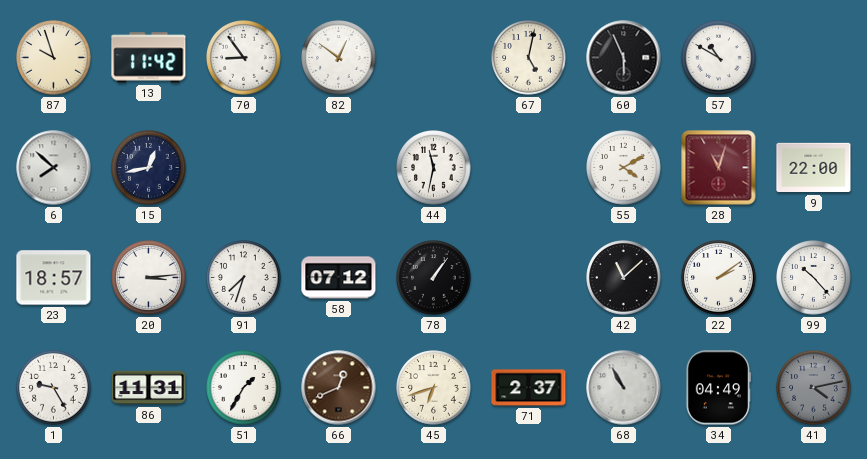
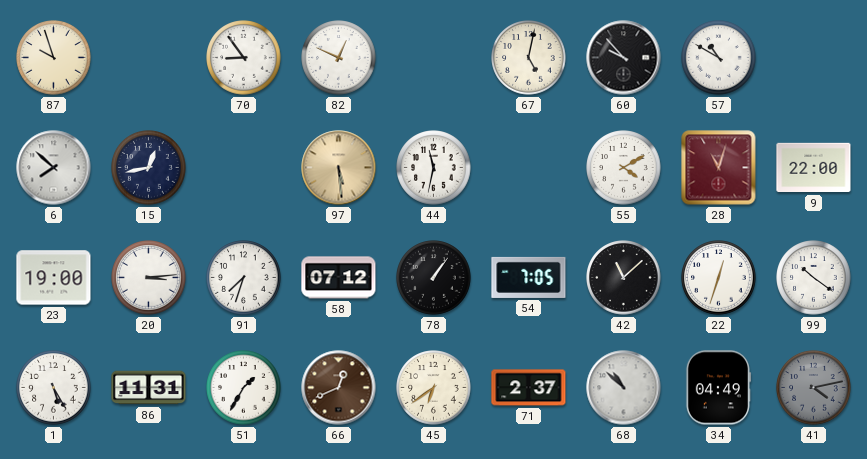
13: 11:42 -> none
82: 12:51 -> 12:49
60: 5:56 -> 9:53
97: none -> 5:29
23: 18:57 -> 19:00
54: none -> 7:05
22: 2:09 -> 12:33
99: 10:23 -> 10:21
1: 9:25 -> 5:25
45: 6:42 -> 6:39
68: 10:55 -> 10:52
